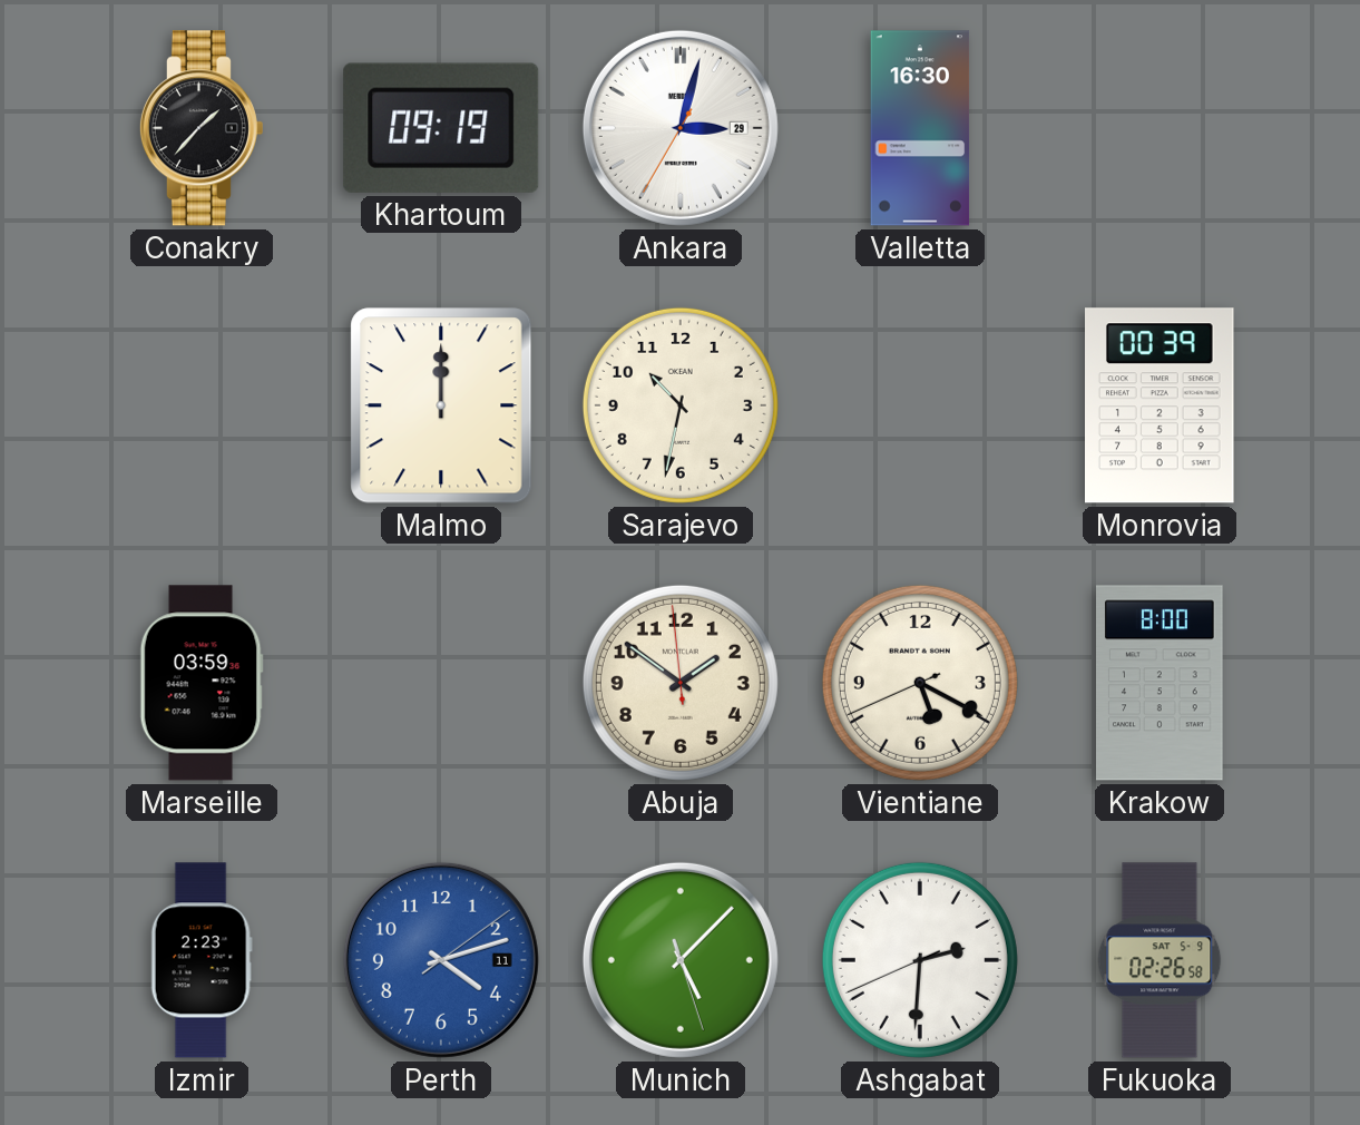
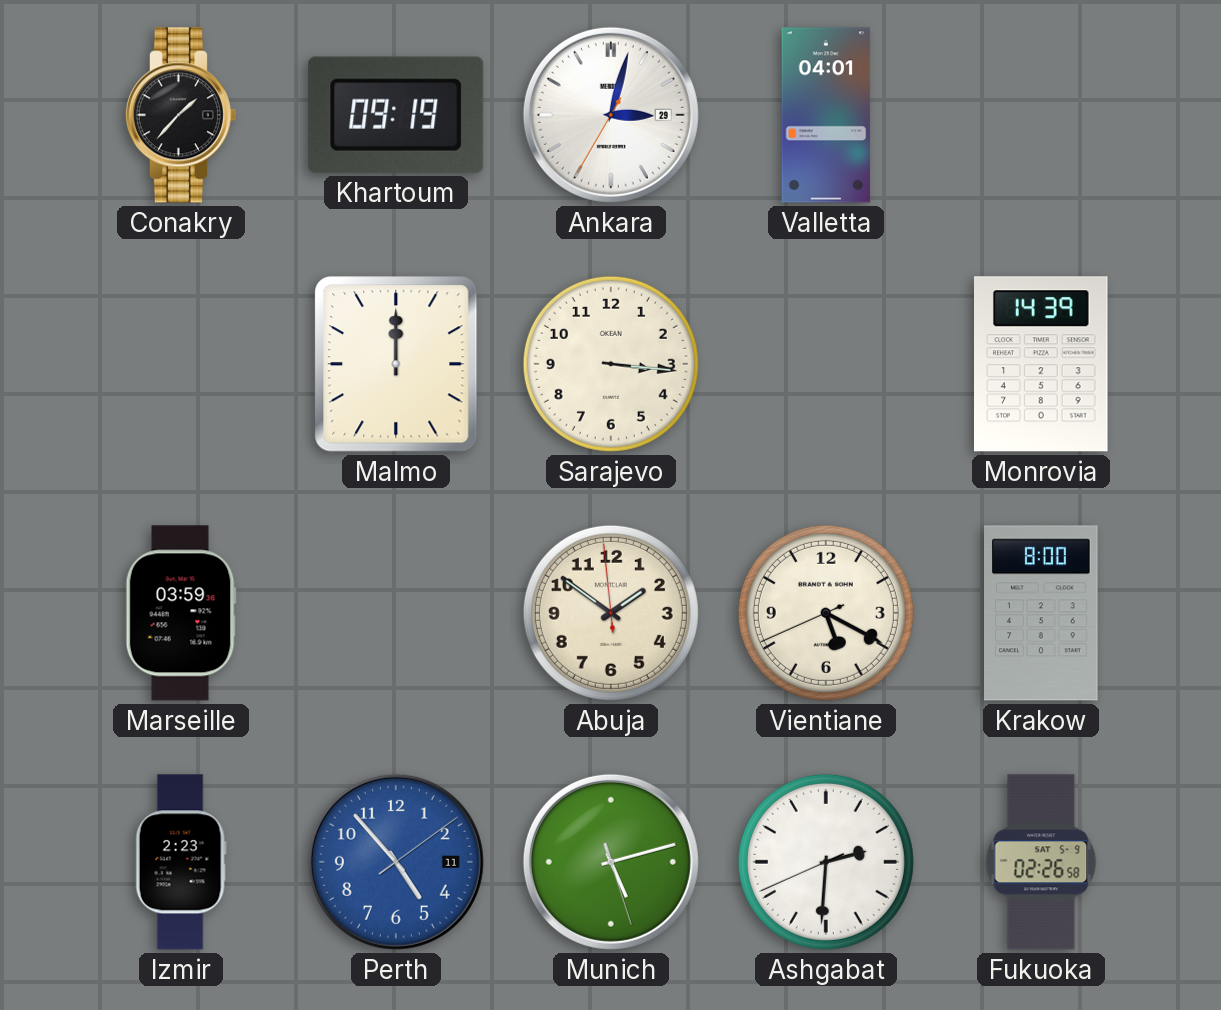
Valletta: 16:30 -> 04:01
Sarajevo: 10:32 -> 3:16
Monrovia: 00:39 -> 14:39
Perth: 4:12 -> 4:53
Munich: 5:07 -> 5:12
